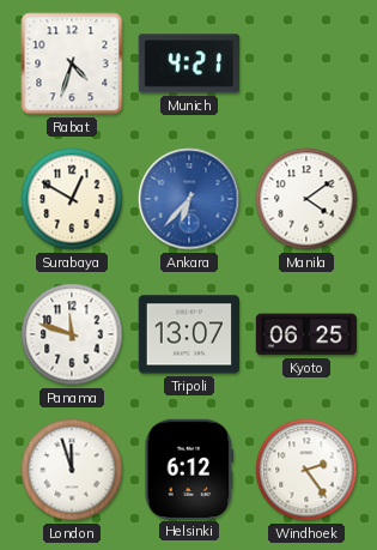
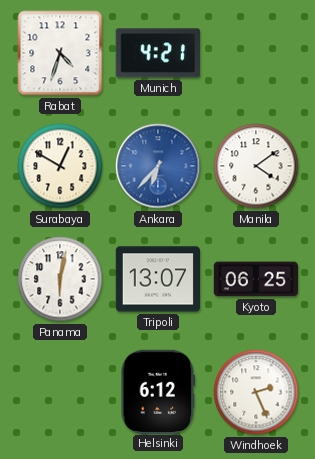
Panama: 11:48 -> 6:02
London: 11:57 -> none
Windhoek: 2:24 -> 2:26
